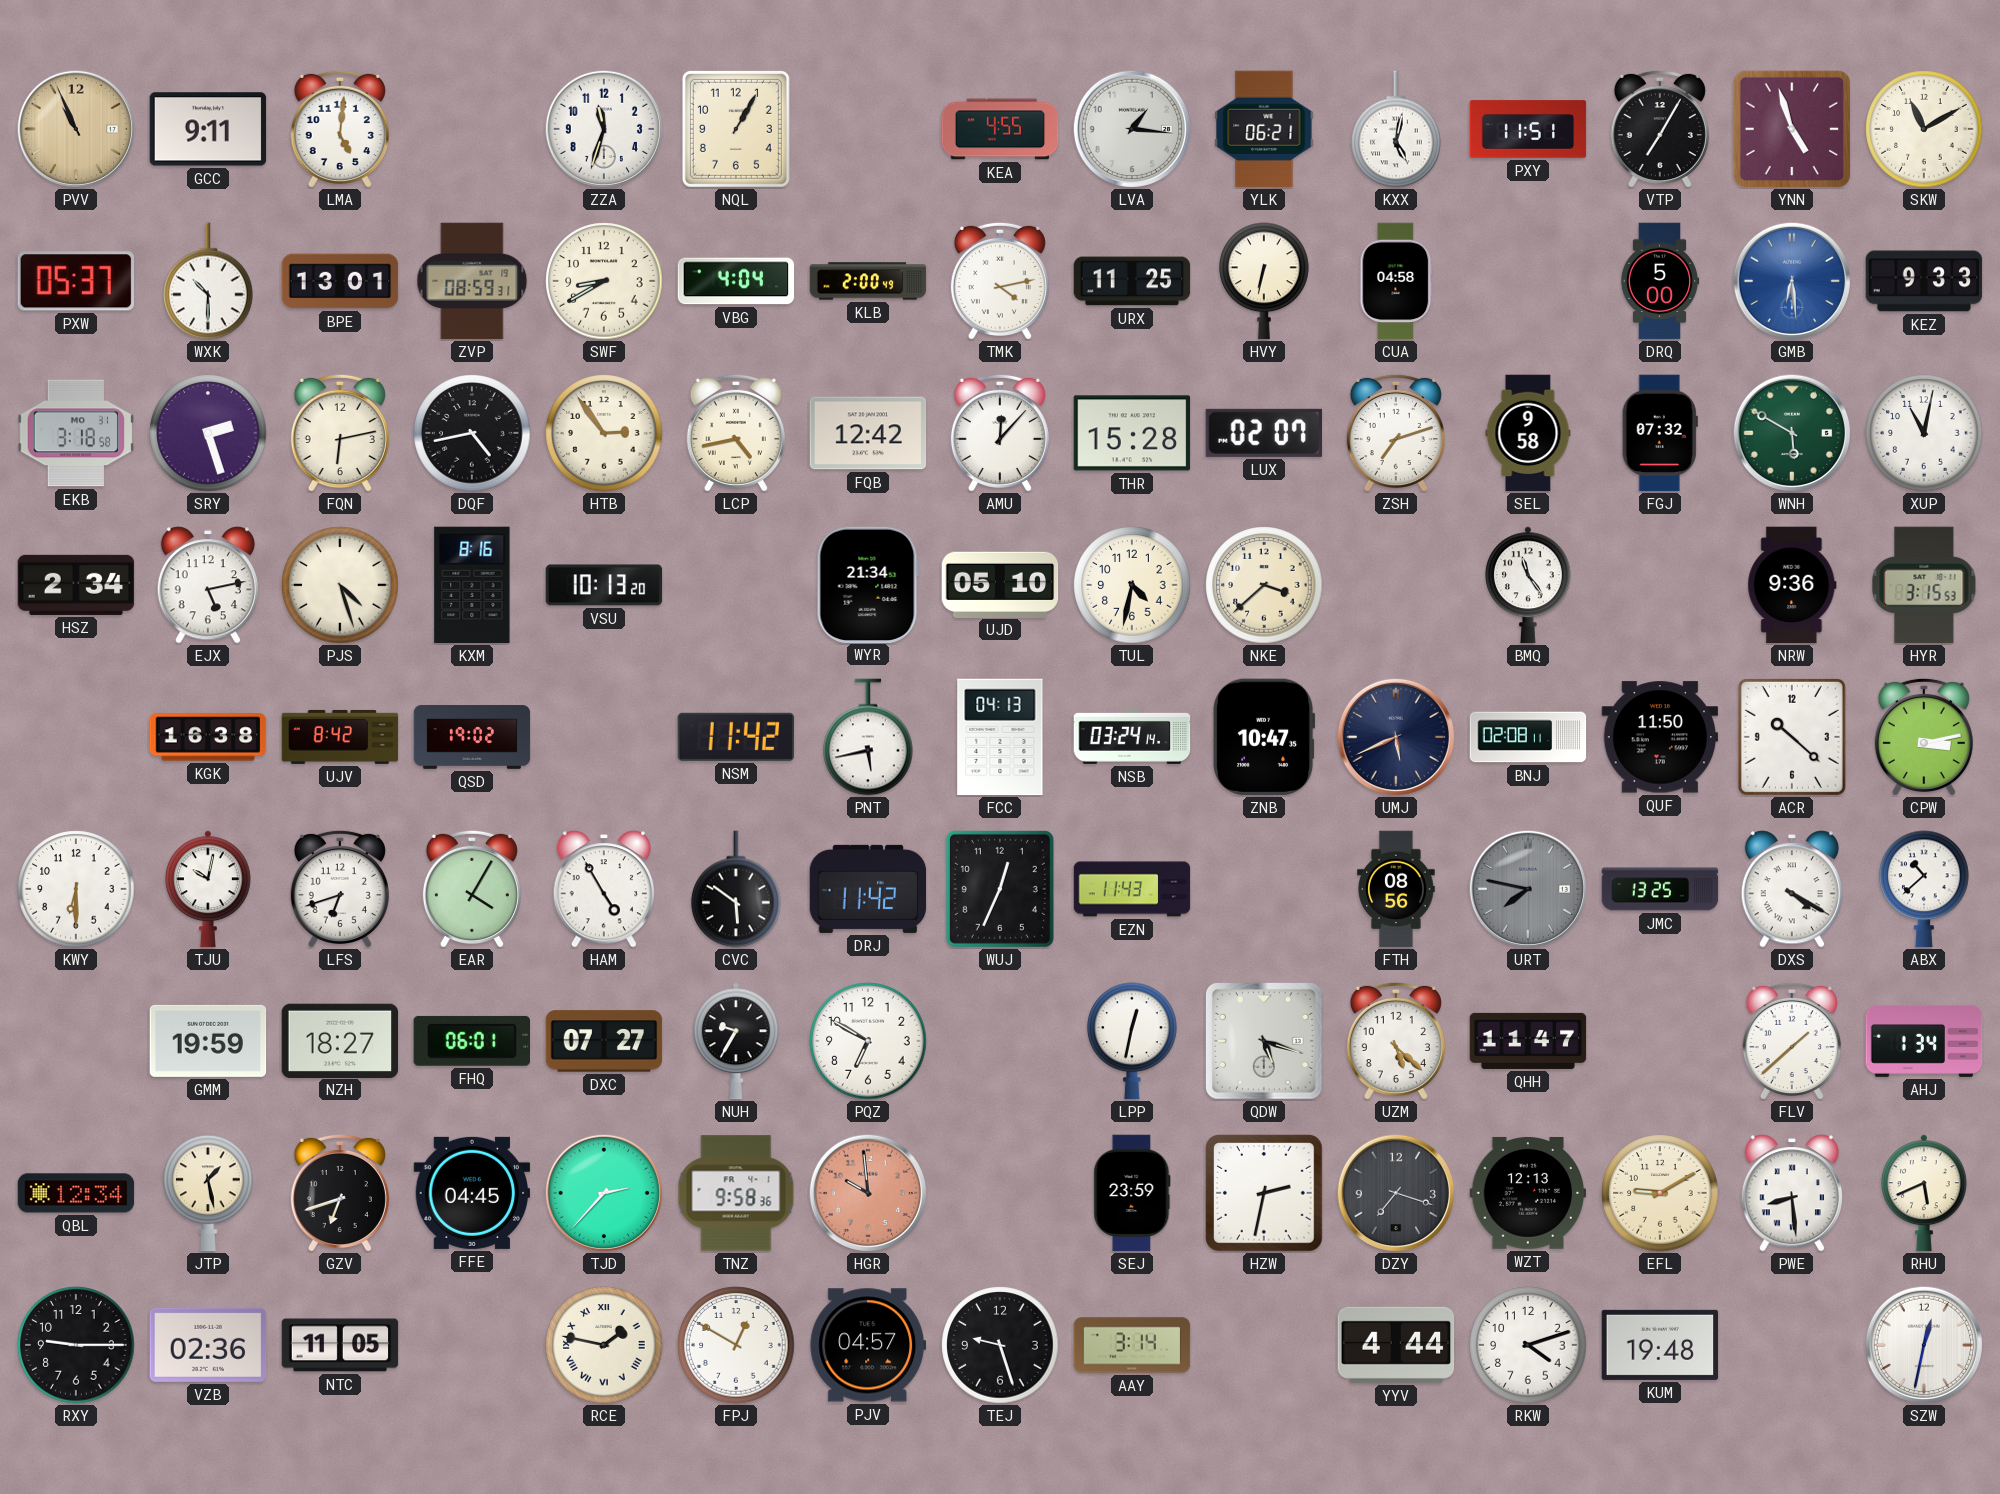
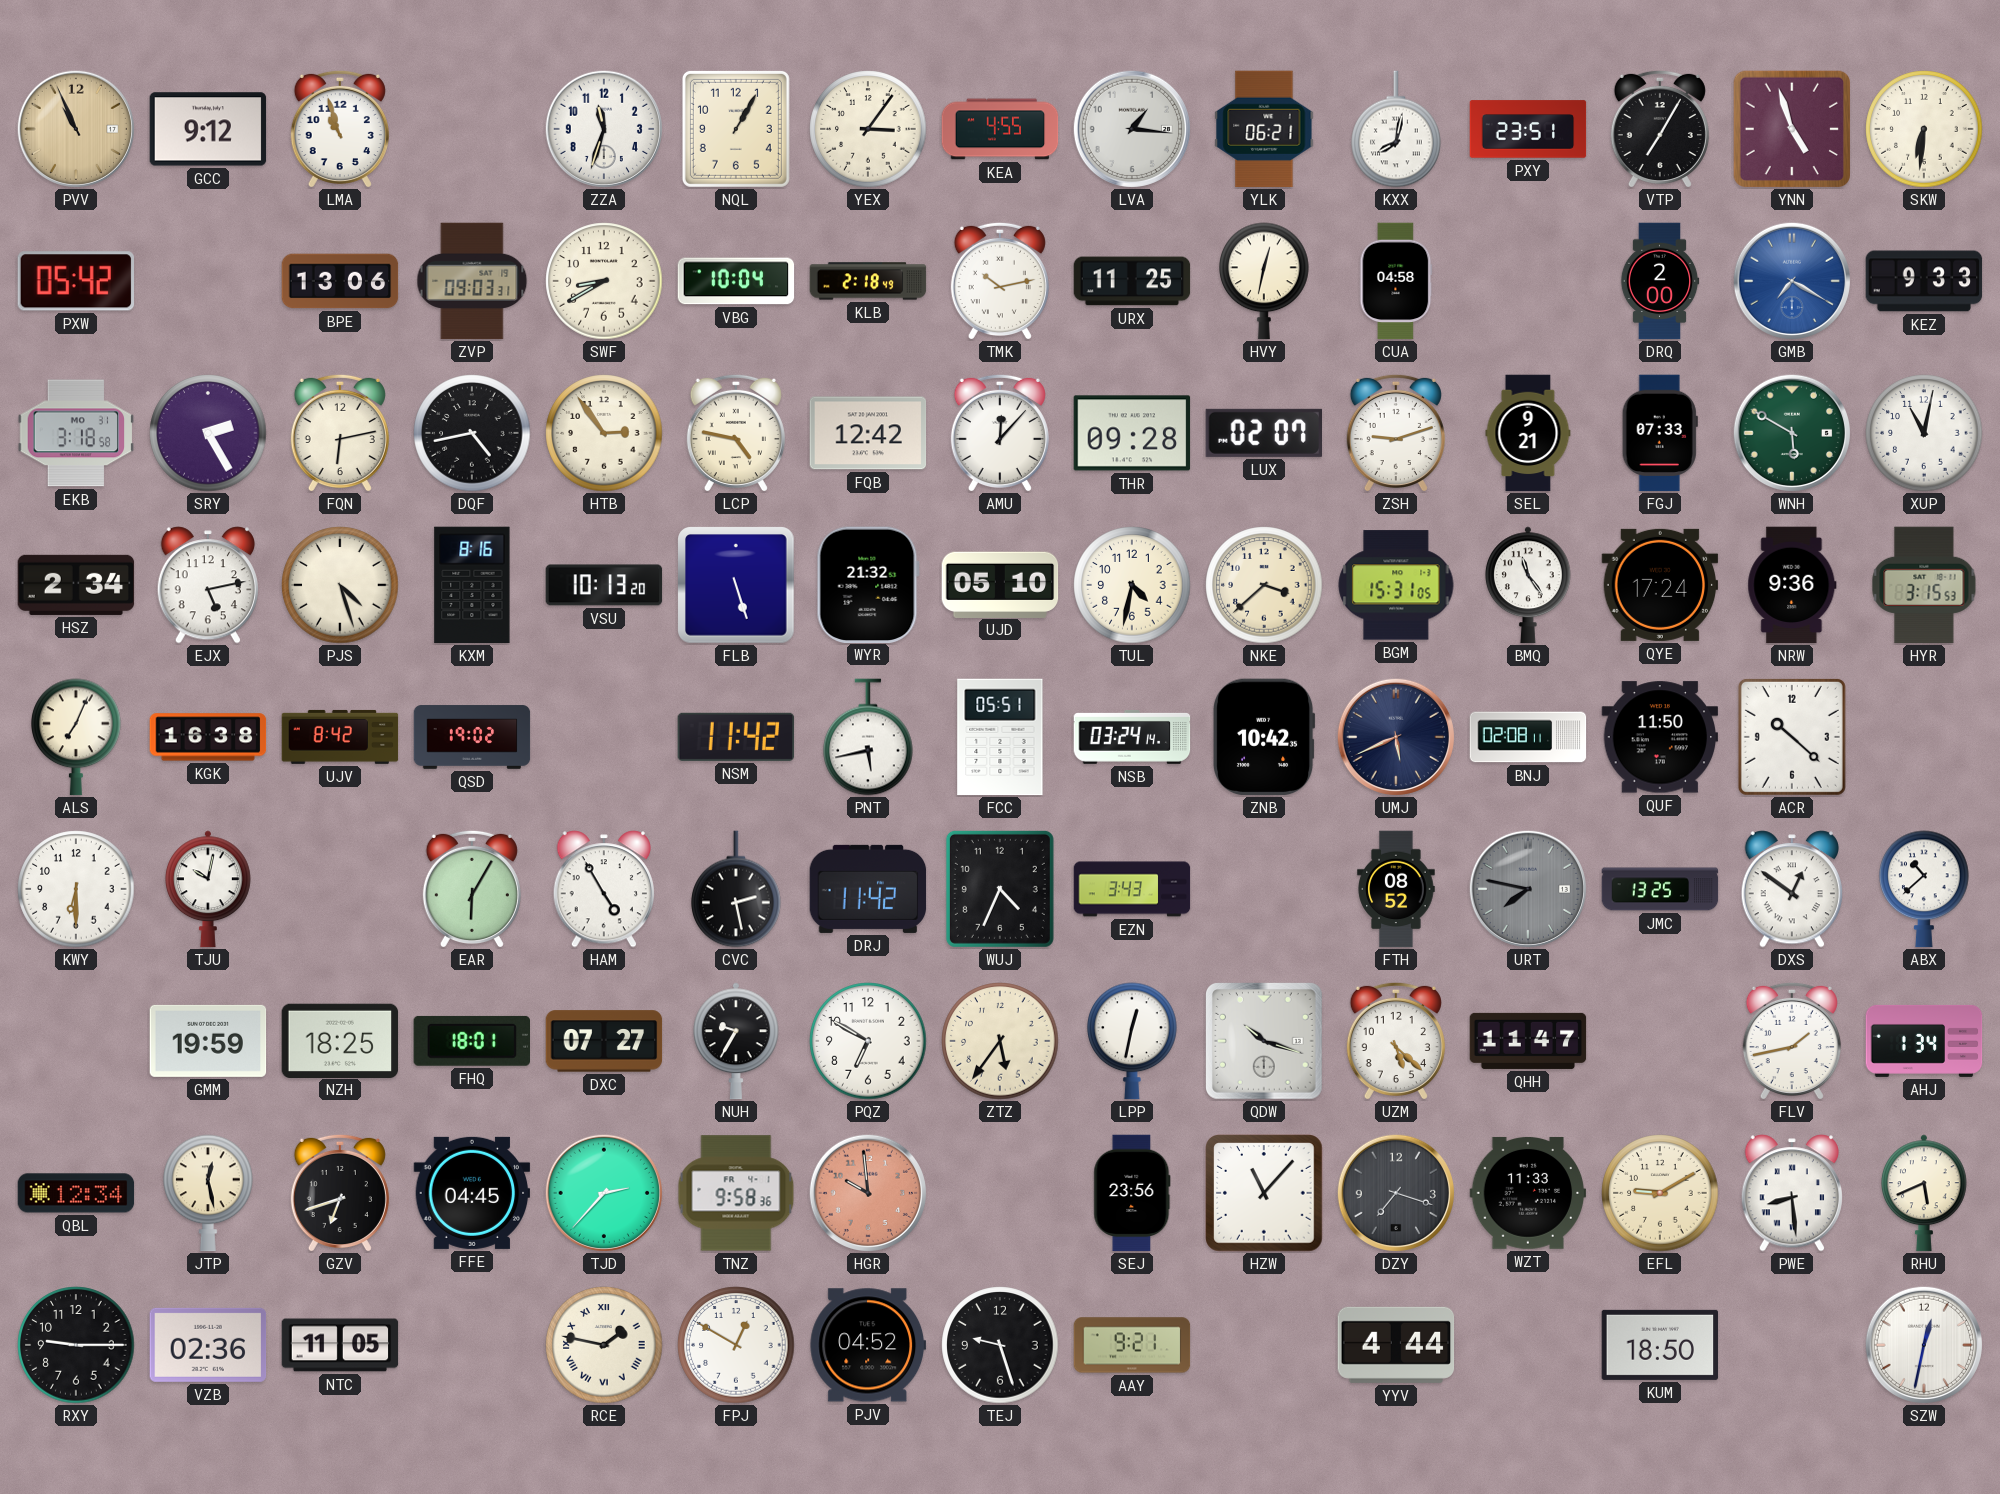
GCC: 9:11 -> 9:12
LMA: 5:01 -> 10:57
YEX: none -> 3:06
KXX: 5:02 -> 8:02
PXY: 11:51 -> 23:51
SKW: 11:10 -> 6:31
PXW: 05:37 -> 05:42
WXK: 10:30 -> none
BPE: 13:01 -> 13:06
ZVP: 08:59 -> 09:03
VBG: 4:04 -> 10:04
KLB: 2:00 -> 2:18
TMK: 4:13 -> 10:13
HVY: 6:32 -> 12:32
DRQ: 5:00 -> 2:00
GMB: 6:29 -> 7:20
SRY: 2:27 -> 2:25
LCP: 4:43 -> 4:47
THR: 15:28 -> 09:28
ZSH: 7:12 -> 9:12
SEL: 9:58 -> 9:21
FGJ: 07:32 -> 07:33
FLB: none -> 5:27
WYR: 21:34 -> 21:32
BGM: none -> 15:31
QYE: none -> 17:24
ALS: none -> 7:04
FCC: 04:13 -> 05:51
ZNB: 10:47 -> 10:42
CPW: 3:13 -> none
LFS: 6:42 -> none
EAR: 4:05 -> 6:05
CVC: 5:51 -> 2:28
WUJ: 12:34 -> 4:34
EZN: 11:43 -> 3:43
FTH: 08:56 -> 08:52
DXS: 4:20 -> 12:51
NZH: 18:27 -> 18:25
FHQ: 06:01 -> 18:01
ZTZ: none -> 5:36
QDW: 5:18 -> 10:18
FLV: 1:38 -> 1:43
JTP: 1:28 -> 12:28
SEJ: 23:59 -> 23:56
HZW: 2:32 -> 11:07
WZT: 12:13 -> 11:33
PJV: 04:57 -> 04:52
AAY: 3:14 -> 9:21
RKW: 4:12 -> none
KUM: 19:48 -> 18:50
